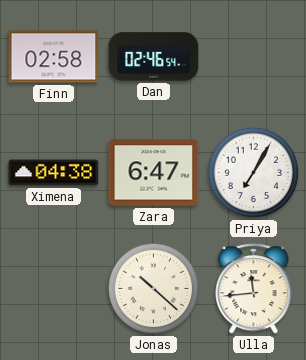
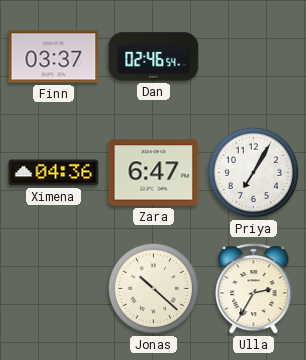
Finn: 02:58 -> 03:37
Ximena: 04:38 -> 04:36
Ulla: 11:44 -> 2:35
